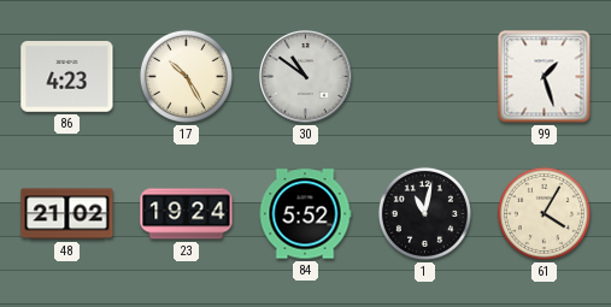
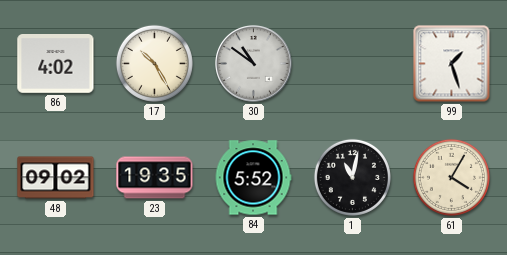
86: 4:23 -> 4:02
48: 21:02 -> 09:02
23: 19:24 -> 19:35
